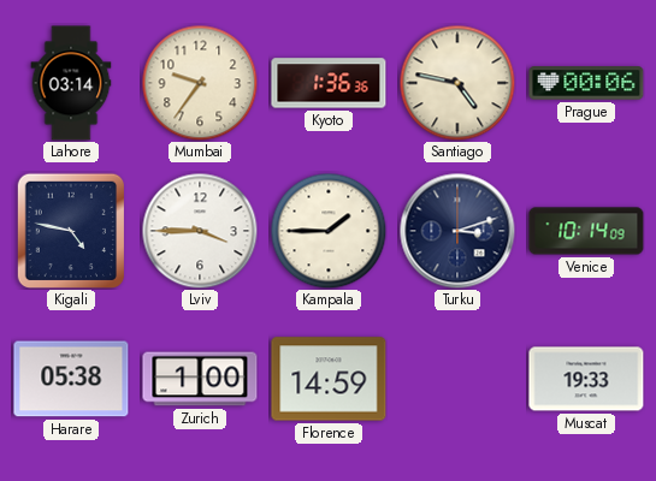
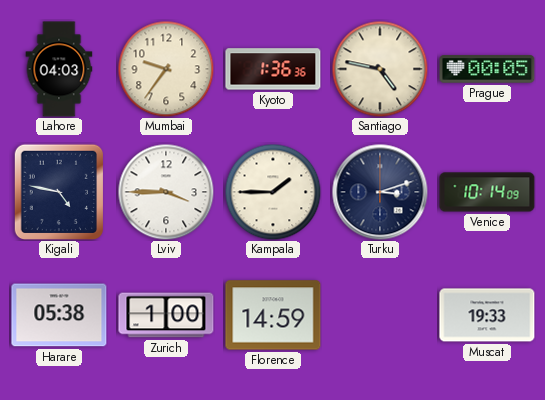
Lahore: 03:14 -> 04:03
Prague: 00:06 -> 00:05
